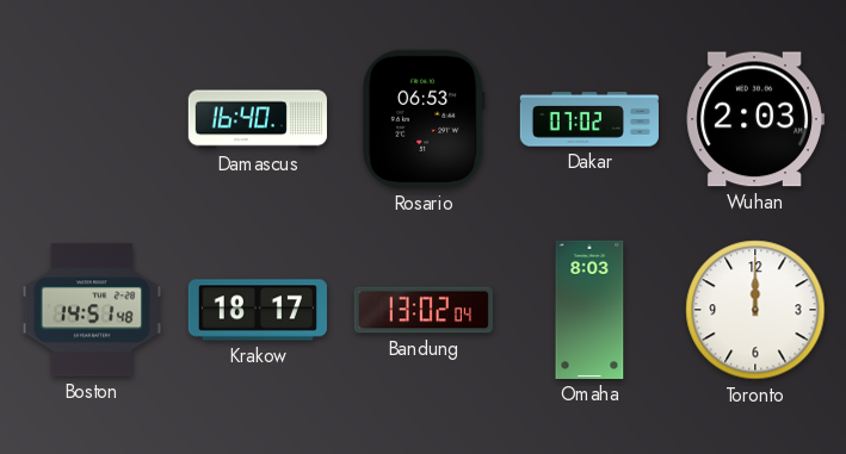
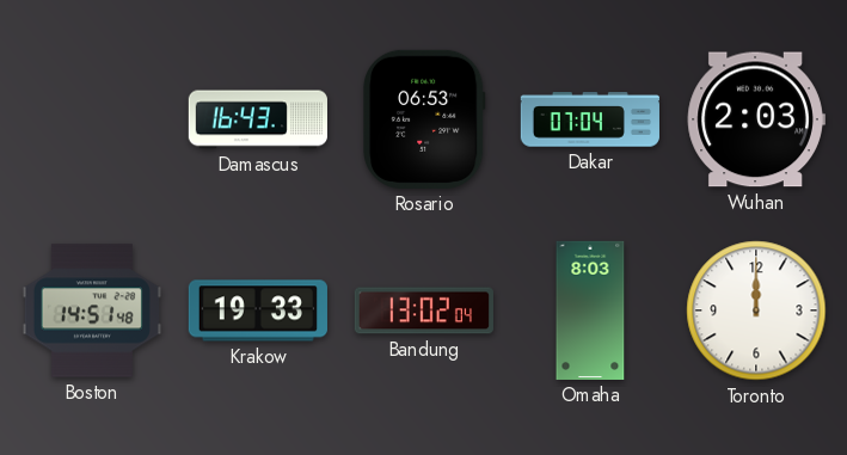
Damascus: 16:40 -> 16:43
Dakar: 07:02 -> 07:04
Krakow: 18:17 -> 19:33
